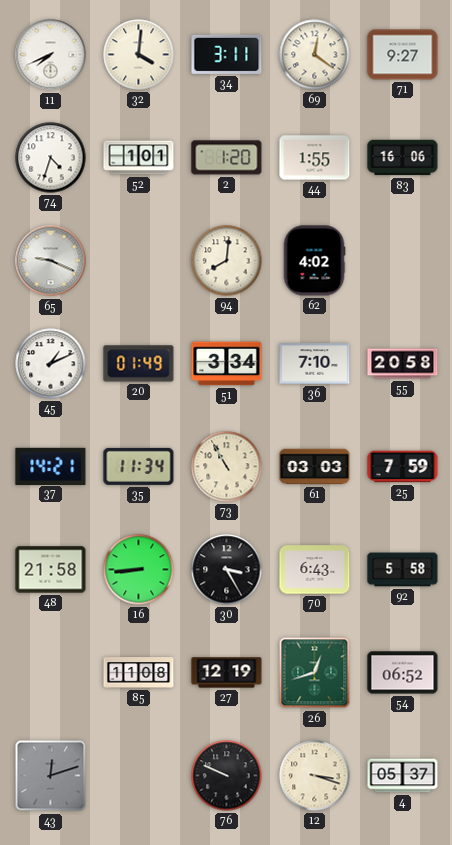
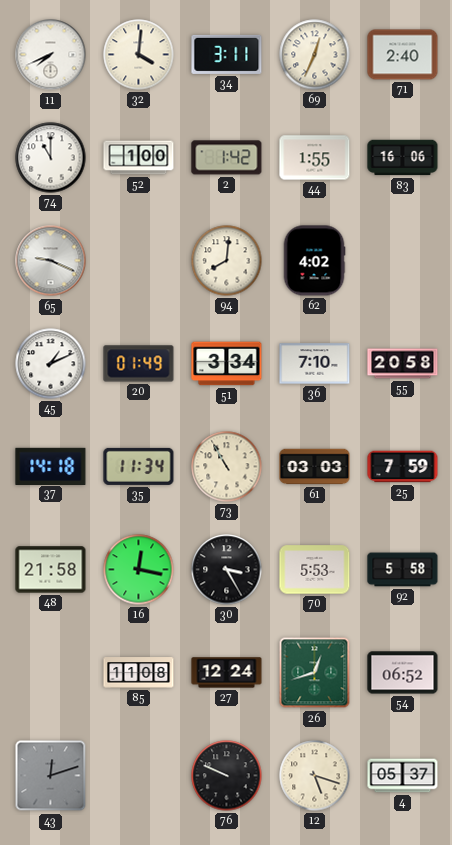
69: 12:21 -> 12:34
71: 9:27 -> 2:40
74: 4:33 -> 11:00
52: 1:01 -> 1:00
2: 1:20 -> 1:42
37: 14:21 -> 14:18
16: 8:44 -> 12:17
70: 6:43 -> 5:53
27: 12:19 -> 12:24
12: 3:18 -> 5:18
